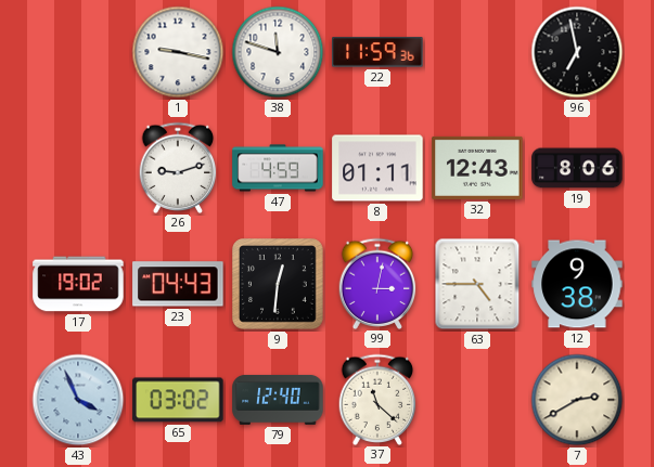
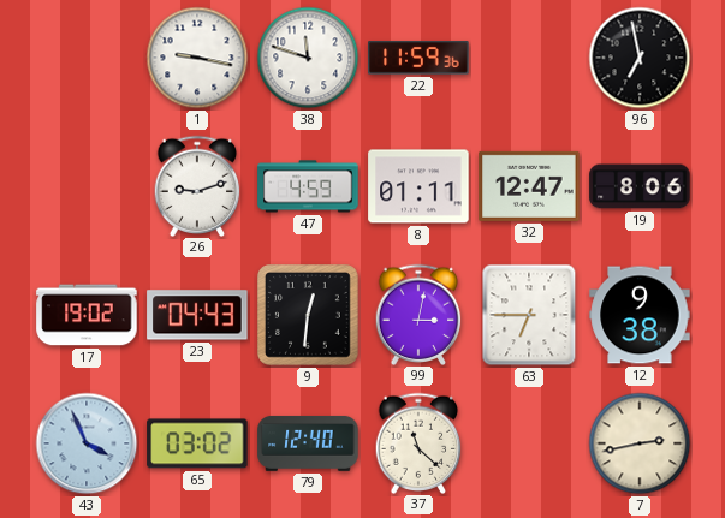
32: 12:43 -> 12:47
63: 4:45 -> 6:45
7: 2:40 -> 2:43
